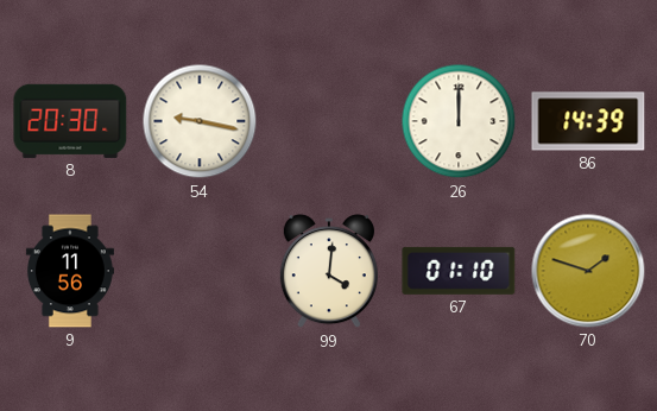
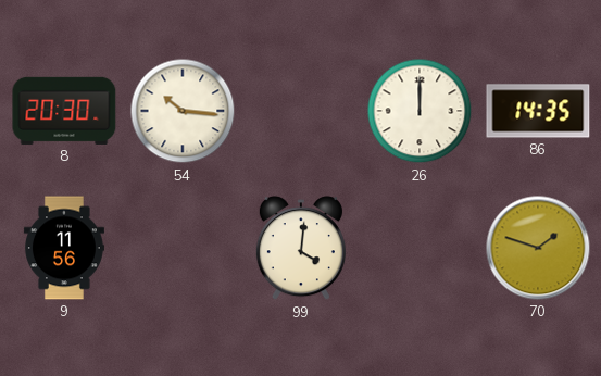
54: 9:17 -> 10:16
86: 14:39 -> 14:35
67: 01:10 -> none
